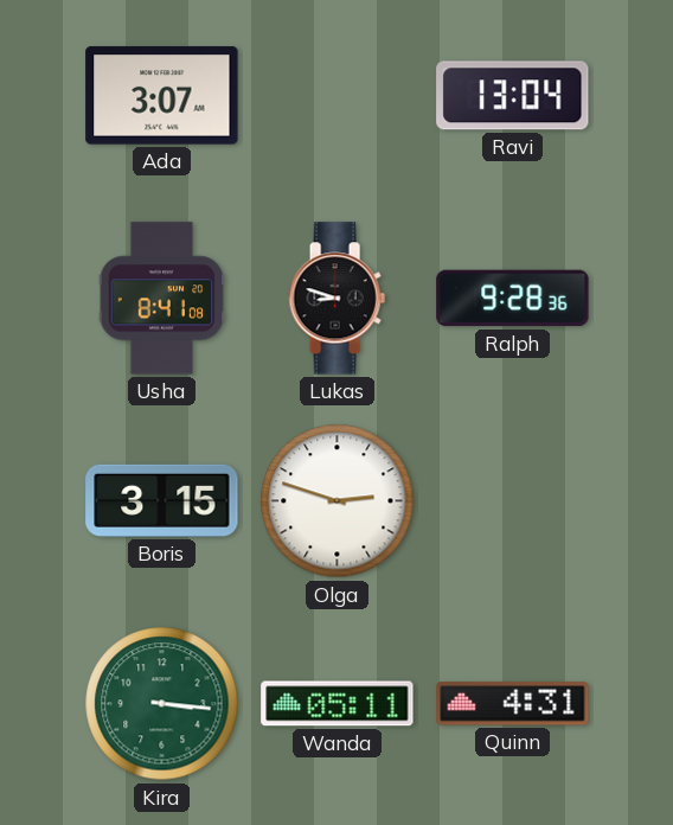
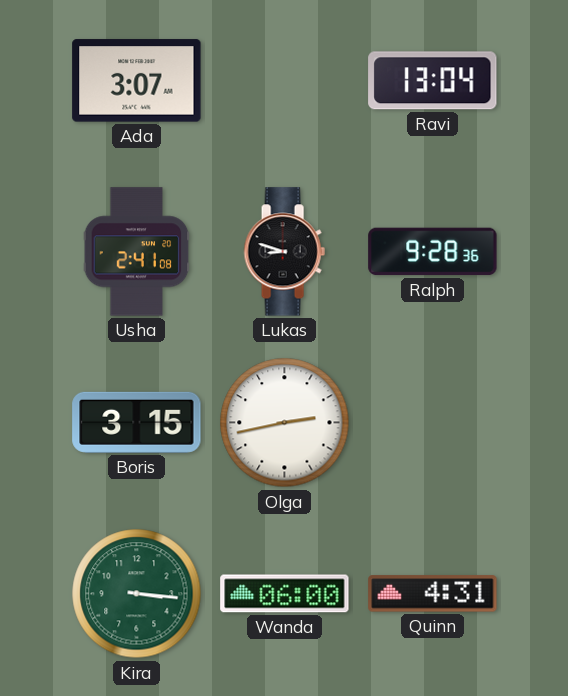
Usha: 8:41 -> 2:41
Olga: 2:48 -> 2:43
Wanda: 05:11 -> 06:00
